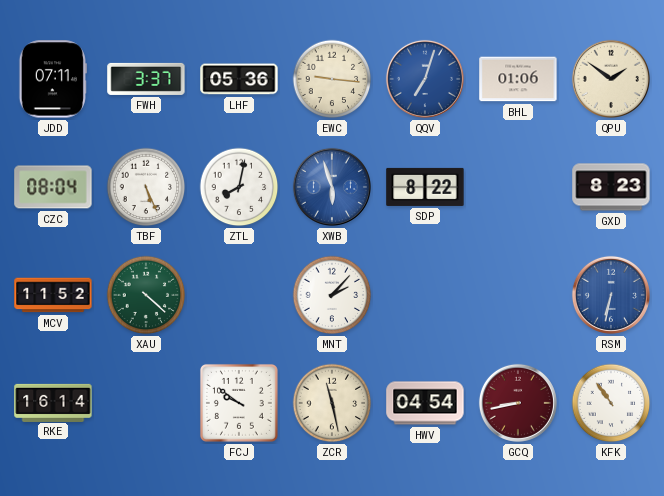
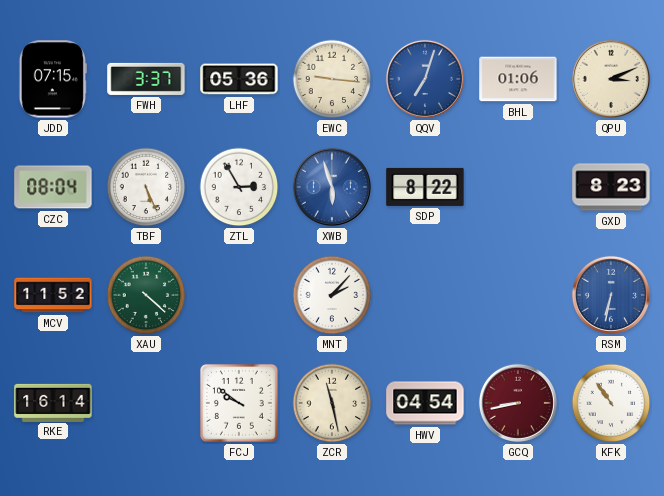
JDD: 07:11 -> 07:15
QPU: 1:51 -> 3:11
ZTL: 8:02 -> 2:55
